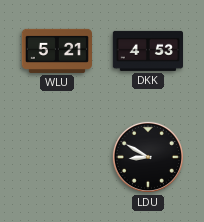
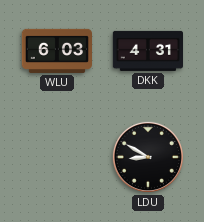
WLU: 5:21 -> 6:03
DKK: 4:53 -> 4:31
